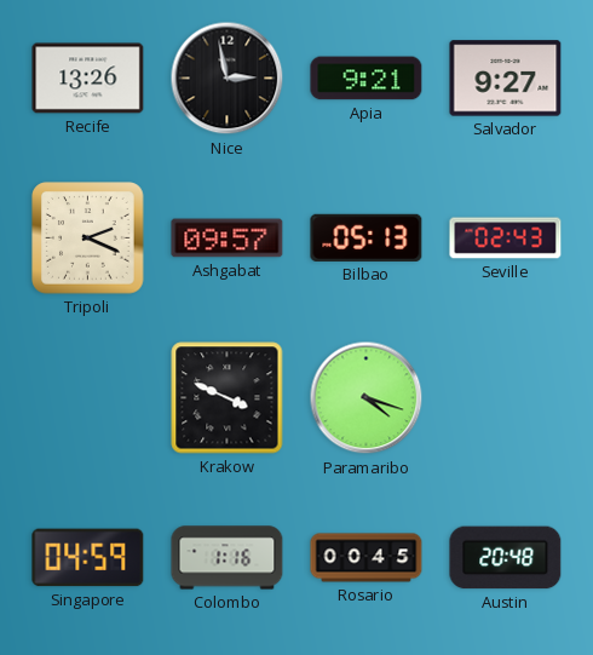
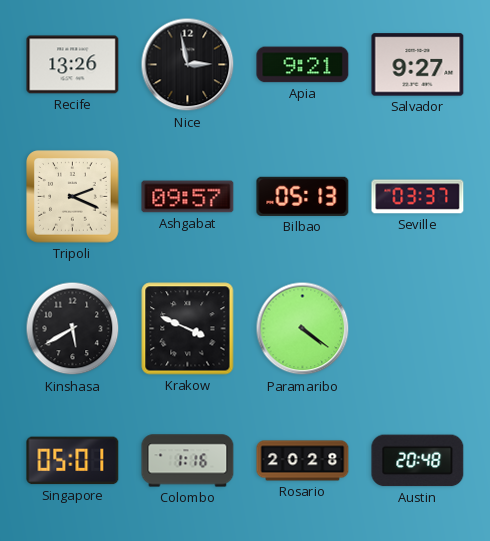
Seville: 02:43 -> 03:37
Kinshasa: none -> 5:40
Paramaribo: 4:18 -> 4:21
Singapore: 04:59 -> 05:01
Rosario: 00:45 -> 20:28
